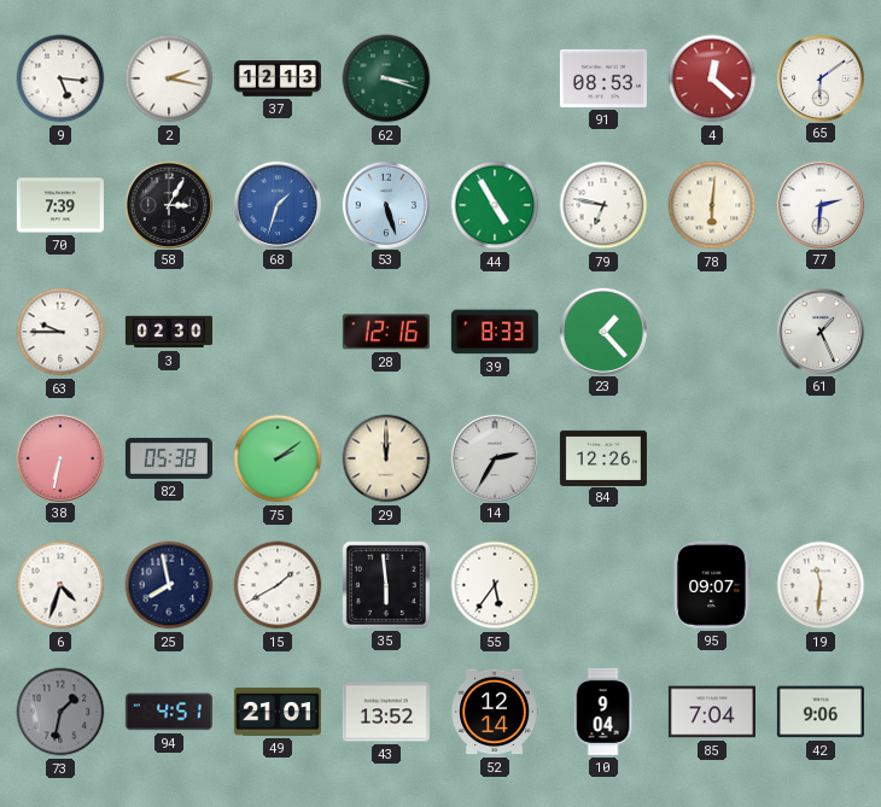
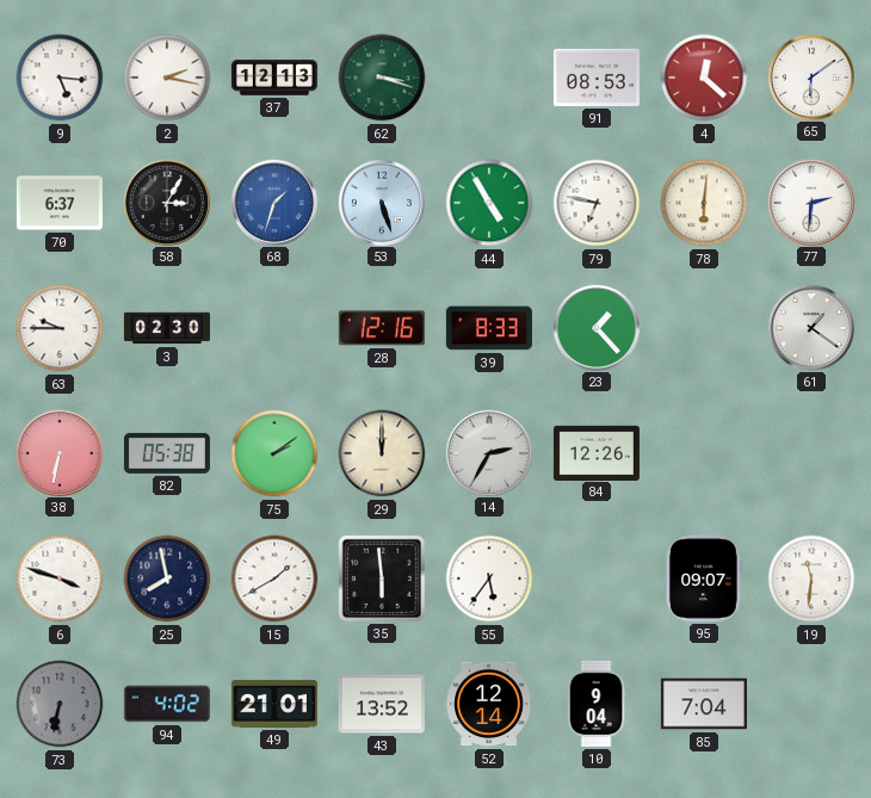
70: 7:39 -> 6:37
61: 1:26 -> 1:21
6: 4:33 -> 3:48
73: 1:32 -> 6:32
94: 4:51 -> 4:02
42: 9:06 -> none
